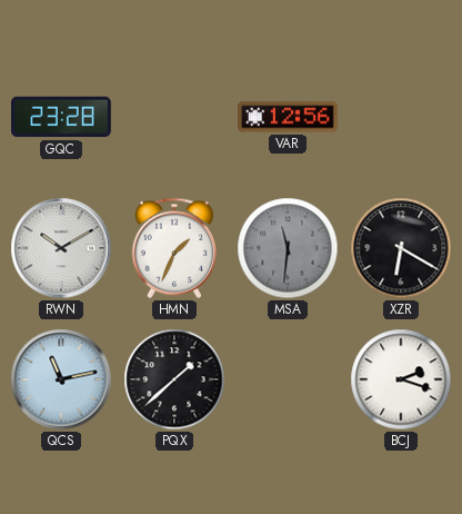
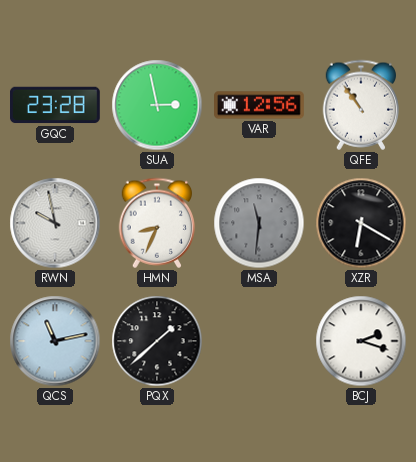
SUA: none -> 2:58
QFE: none -> 10:54
RWN: 10:10 -> 9:58
HMN: 1:34 -> 8:34
